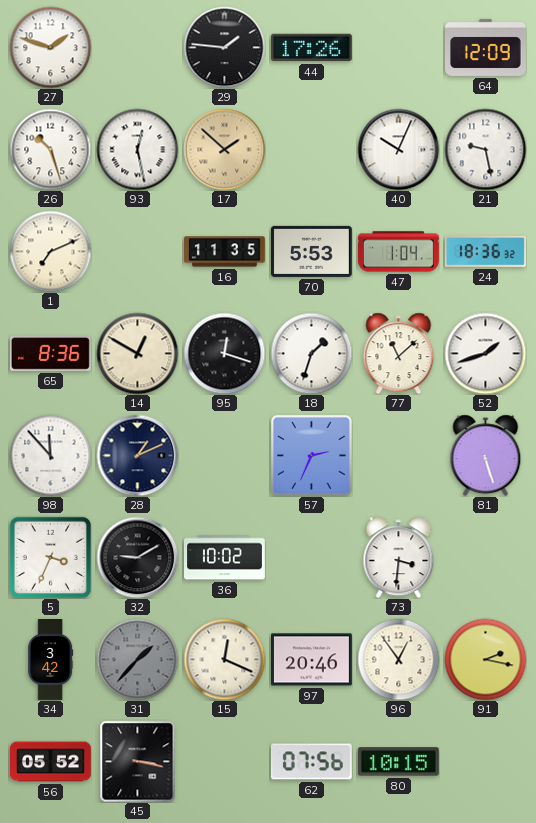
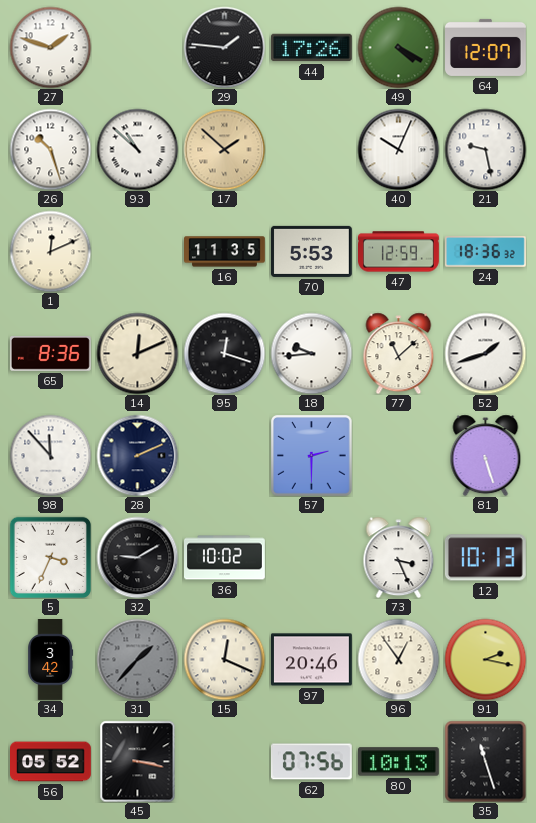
49: none -> 4:20
64: 12:09 -> 12:07
93: 12:28 -> 10:52
1: 7:11 -> 12:11
47: 1:04 -> 12:59
14: 12:50 -> 12:11
18: 1:33 -> 9:44
28: 1:11 -> 2:11
57: 2:34 -> 2:30
73: 3:31 -> 3:26
12: none -> 10:13
80: 10:15 -> 10:13
35: none -> 11:27
